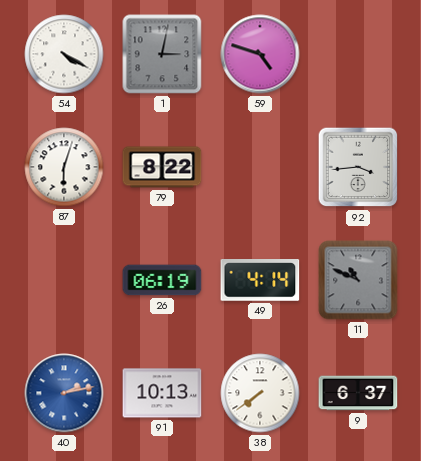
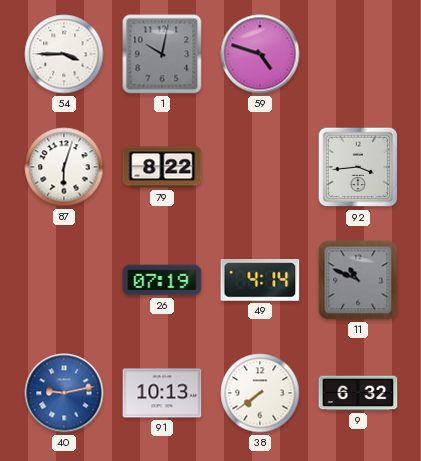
54: 4:20 -> 3:45
1: 3:02 -> 10:02
26: 06:19 -> 07:19
40: 2:13 -> 9:13
9: 6:37 -> 6:32
